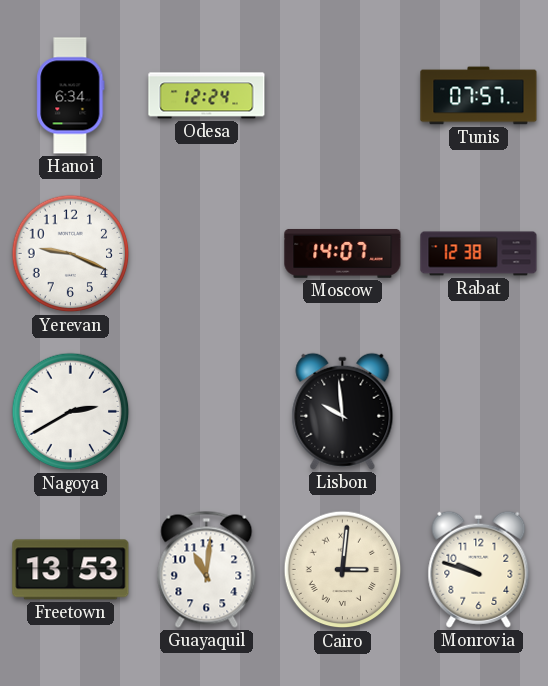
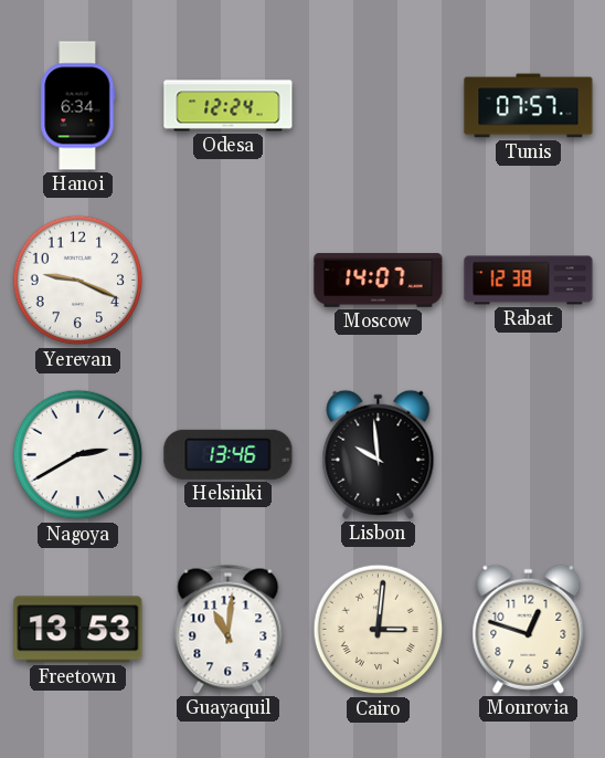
Helsinki: none -> 13:46
Monrovia: 9:48 -> 12:48
